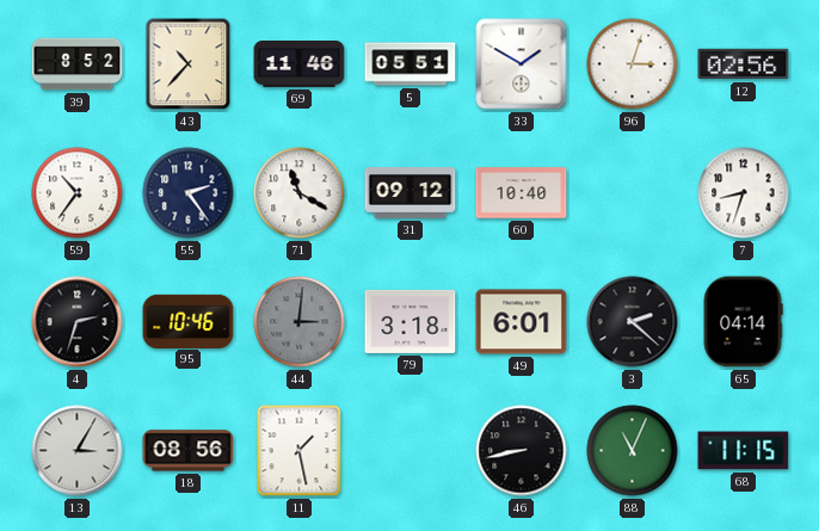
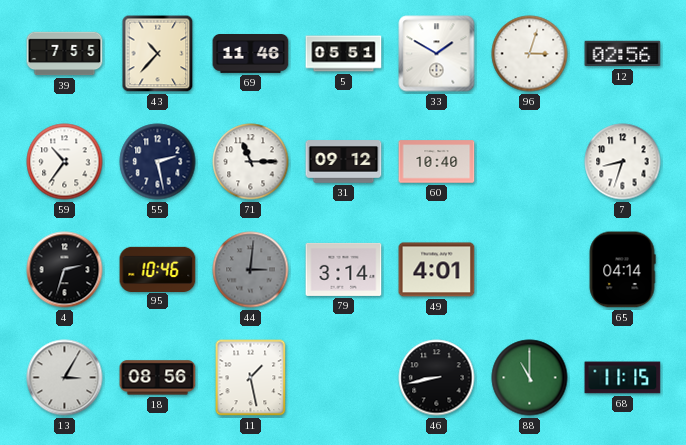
39: 8:52 -> 7:55
55: 2:24 -> 2:28
71: 11:20 -> 11:15
79: 3:18 -> 3:14
49: 6:01 -> 4:01
3: 2:22 -> none
88: 11:04 -> 11:00
